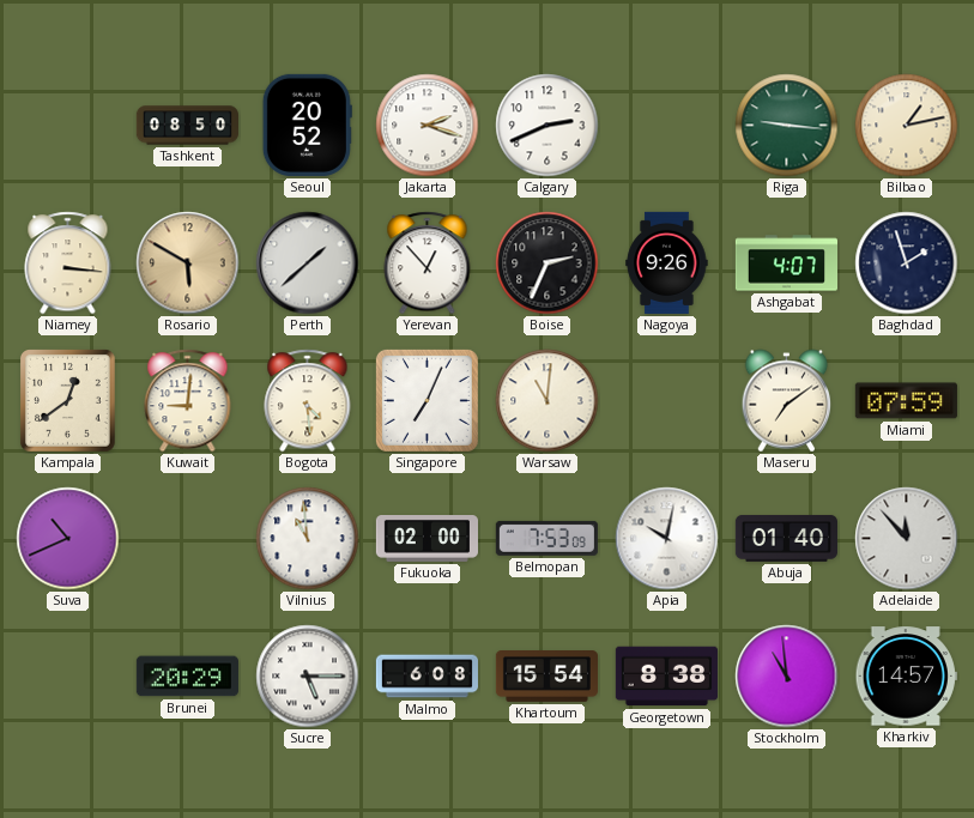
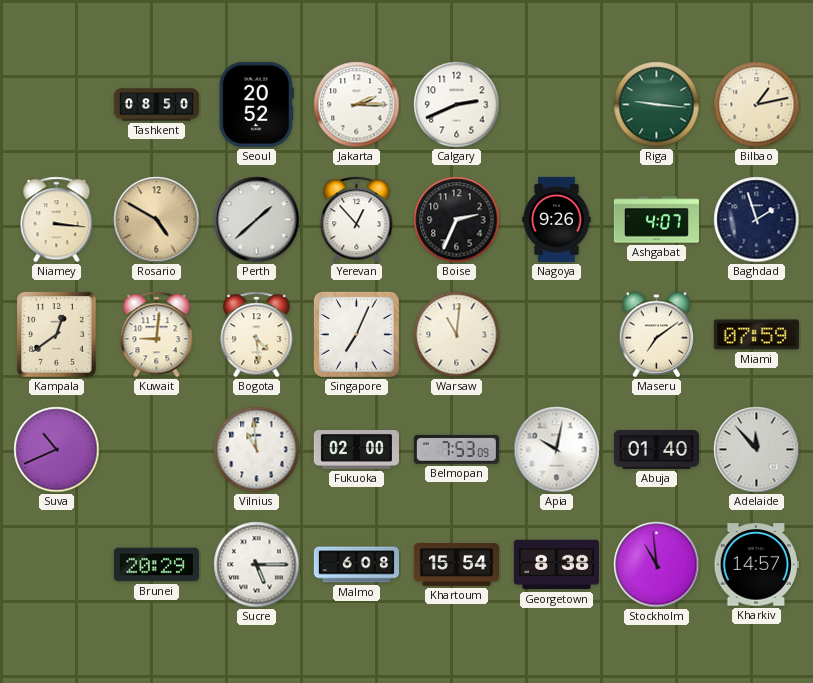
Jakarta: 2:18 -> 2:15
Rosario: 5:50 -> 4:50
